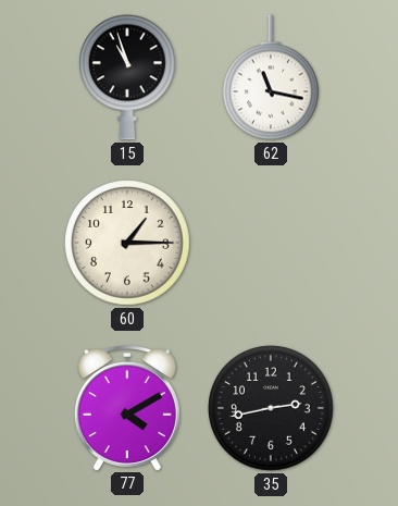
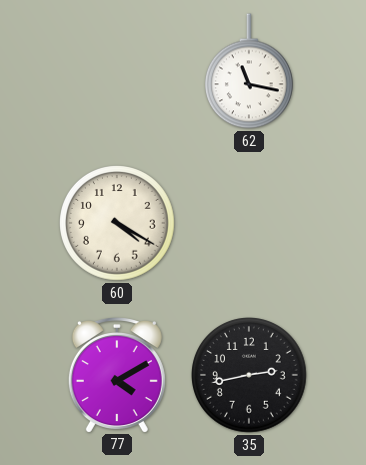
15: 10:57 -> none
60: 1:15 -> 4:20
